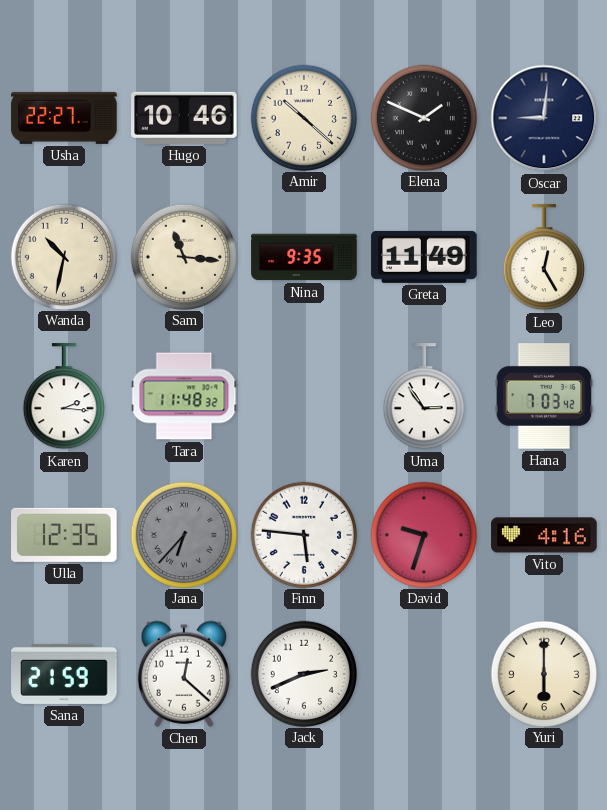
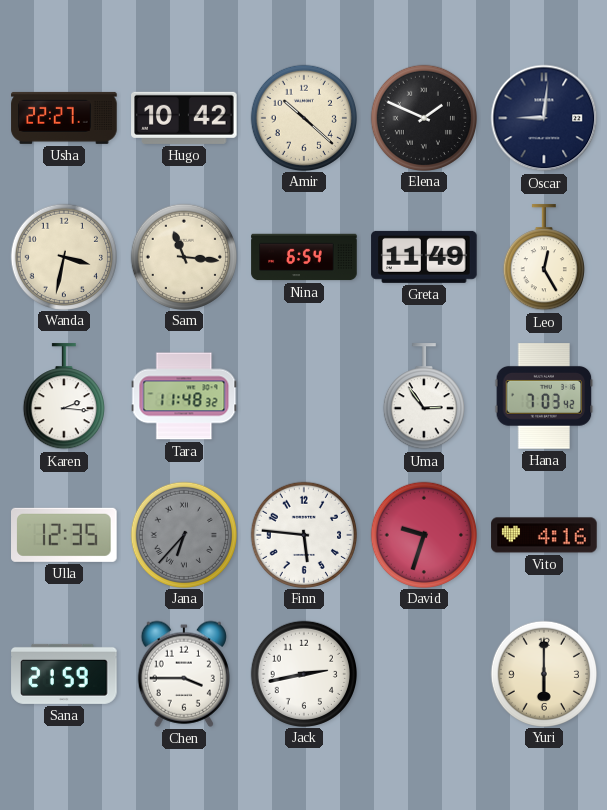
Hugo: 10:46 -> 10:42
Wanda: 10:32 -> 3:32
Nina: 9:35 -> 6:54
Chen: 12:22 -> 3:45
Jack: 2:41 -> 2:43
